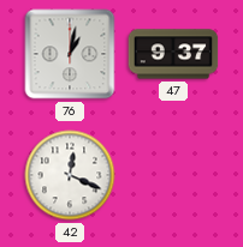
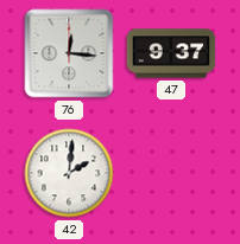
76: 1:02 -> 12:16
42: 12:19 -> 2:01
